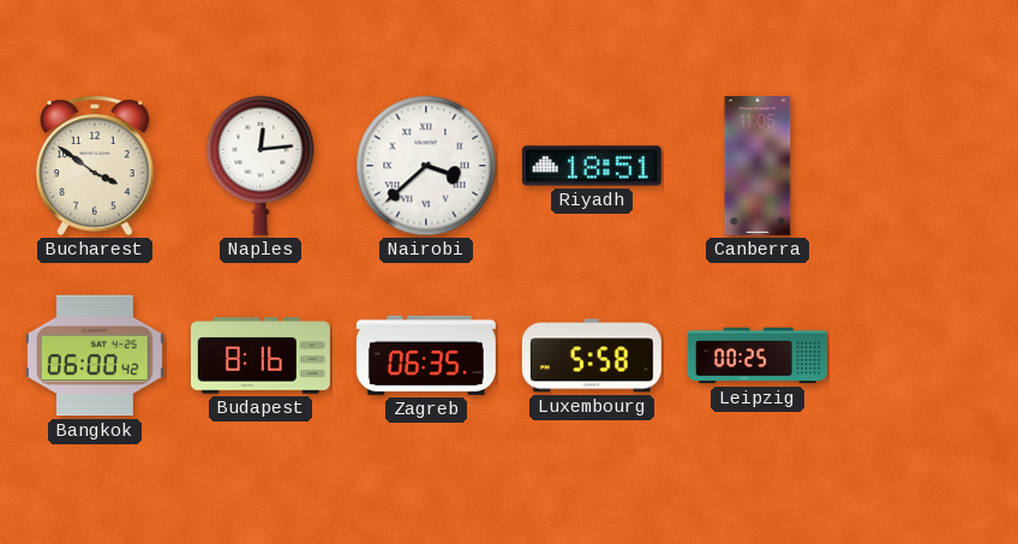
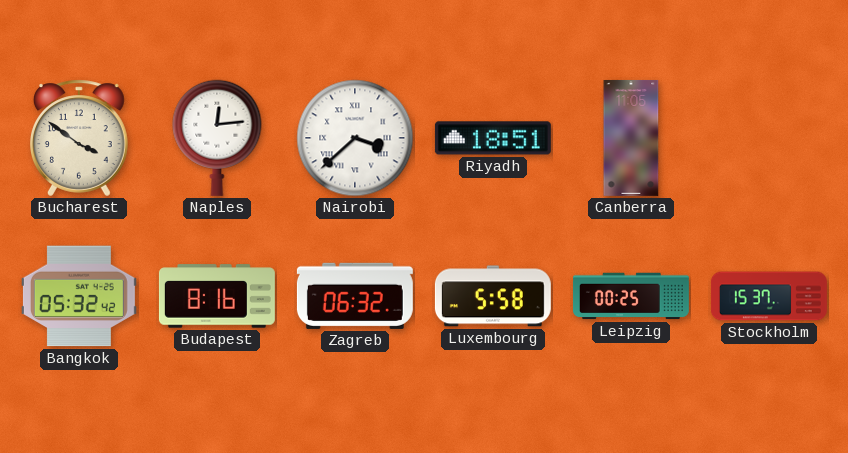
Bangkok: 06:00 -> 05:32
Zagreb: 06:35 -> 06:32
Stockholm: none -> 15:37
